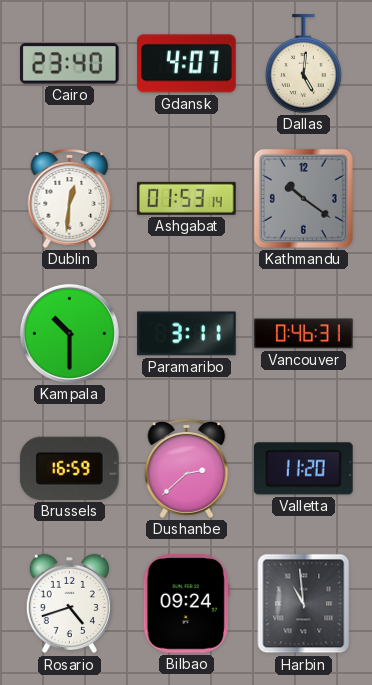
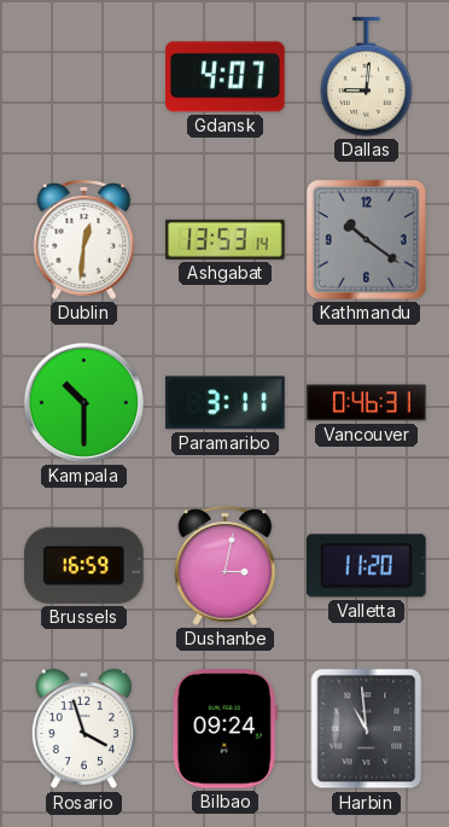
Cairo: 23:40 -> none
Dallas: 5:01 -> 9:01
Ashgabat: 01:53 -> 13:53
Dushanbe: 2:38 -> 3:02
Rosario: 4:42 -> 3:57
